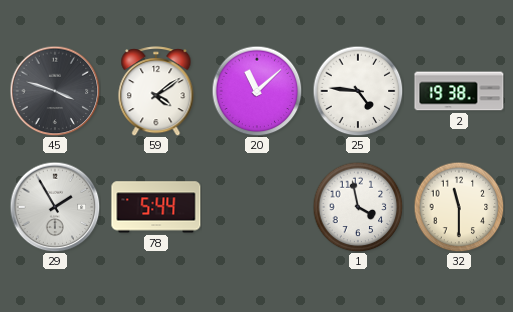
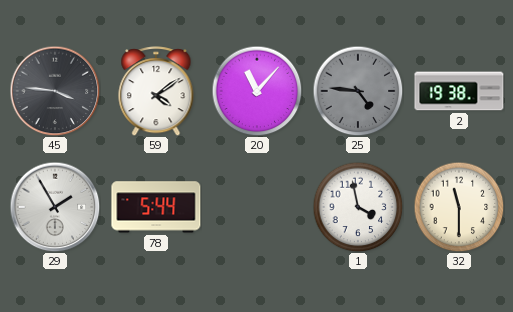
45: 3:48 -> 3:46
20: 11:08 -> 11:07
25 dial: white -> grey
